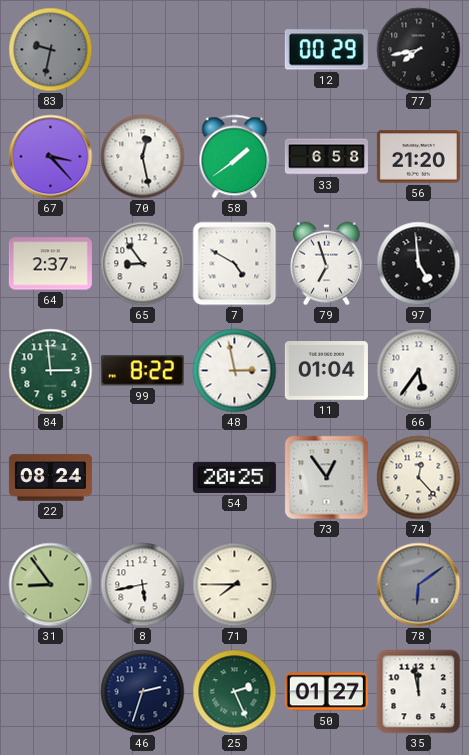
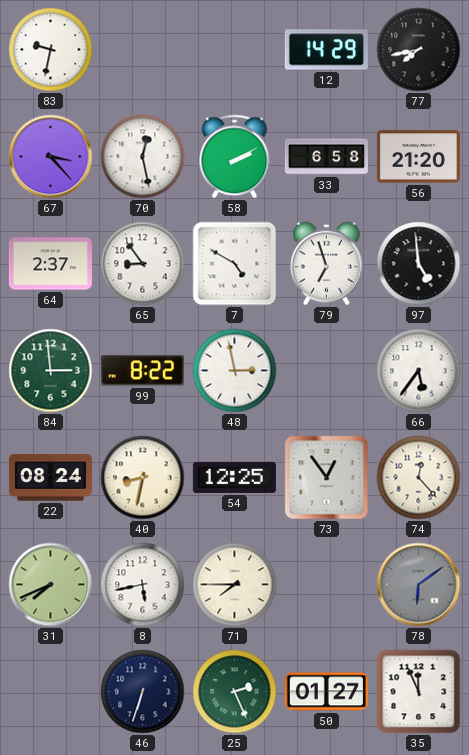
83 dial: grey -> white
12: 00:29 -> 14:29
58: 1:39 -> 2:10
11: 01:04 -> none
40: none -> 8:32
54: 20:25 -> 12:25
31: 8:54 -> 7:41
46: 2:33 -> 6:33
35: 11:58 -> 11:56
